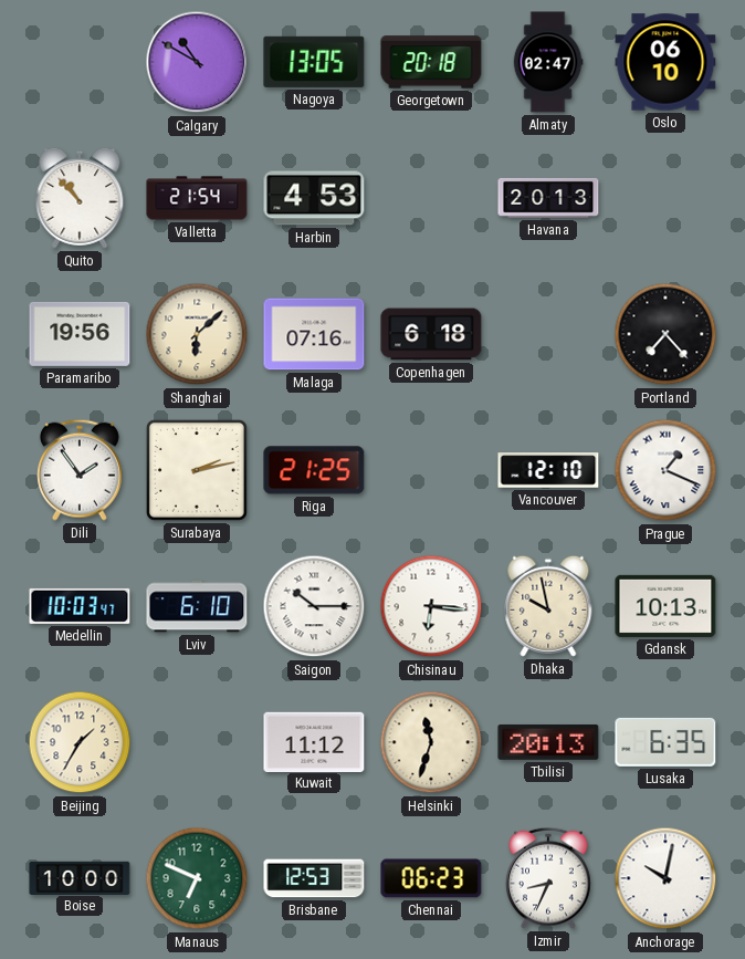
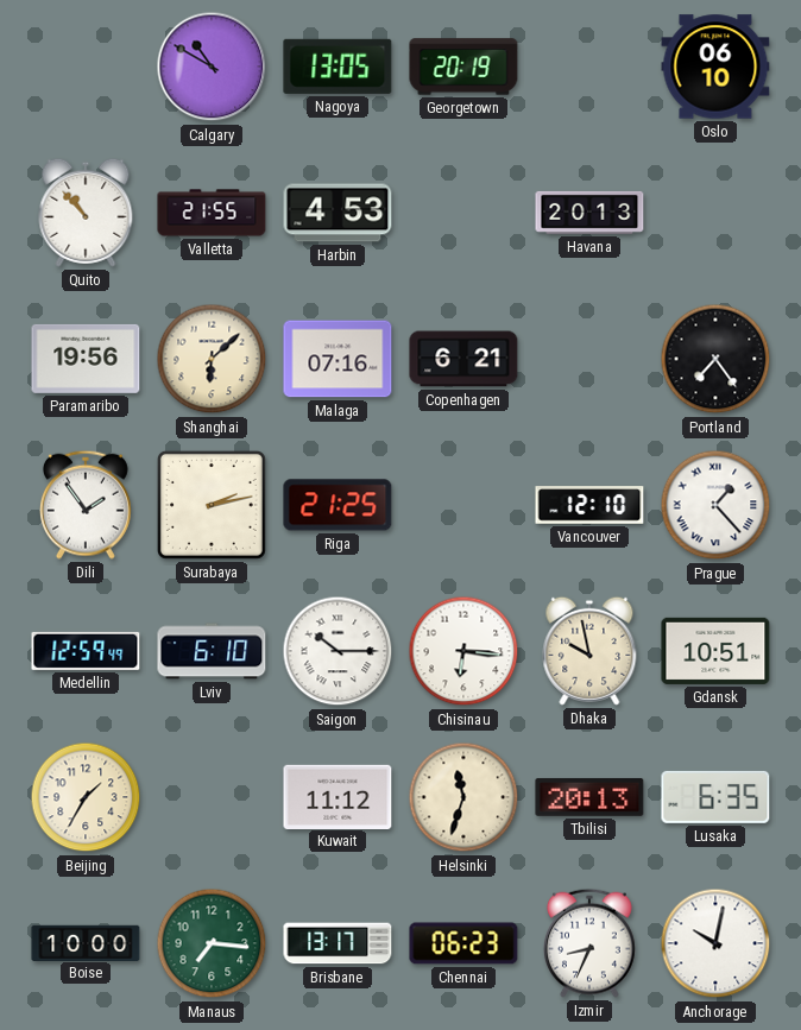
Georgetown: 20:18 -> 20:19
Almaty: 02:47 -> none
Valletta: 21:54 -> 21:55
Copenhagen: 6:18 -> 6:21
Portland: 7:23 -> 7:24
Prague: 1:19 -> 1:23
Medellin: 10:03 -> 12:59
Gdansk: 10:13 -> 10:51
Manaus: 6:49 -> 7:16
Brisbane: 12:53 -> 13:17
